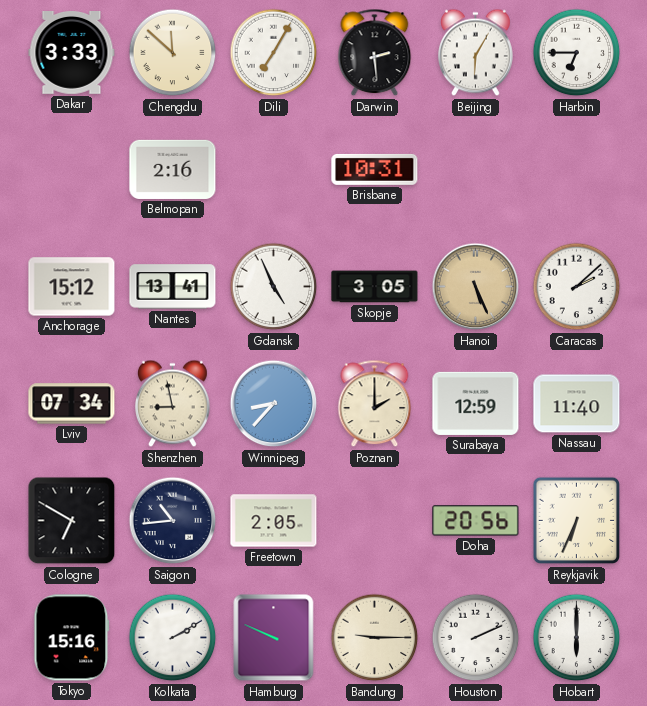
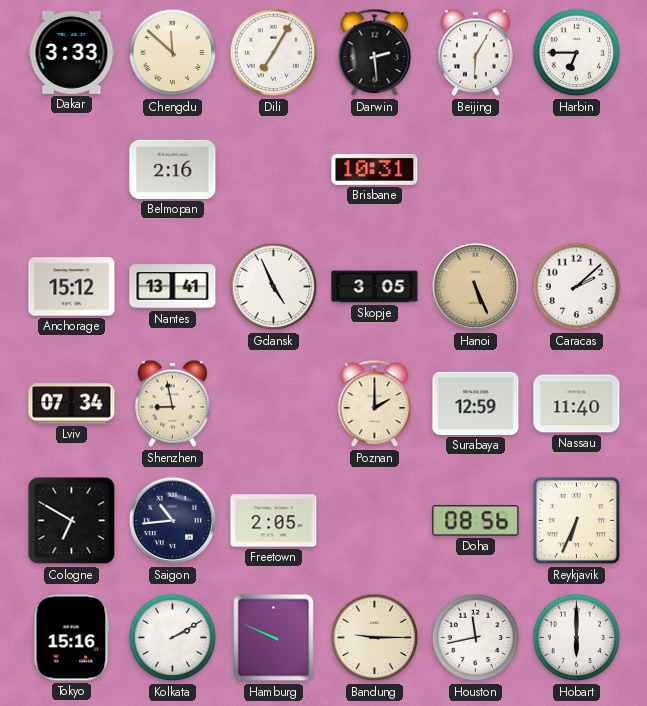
Winnipeg: 8:37 -> none
Doha: 20:56 -> 08:56
Houston: 2:11 -> 11:43
